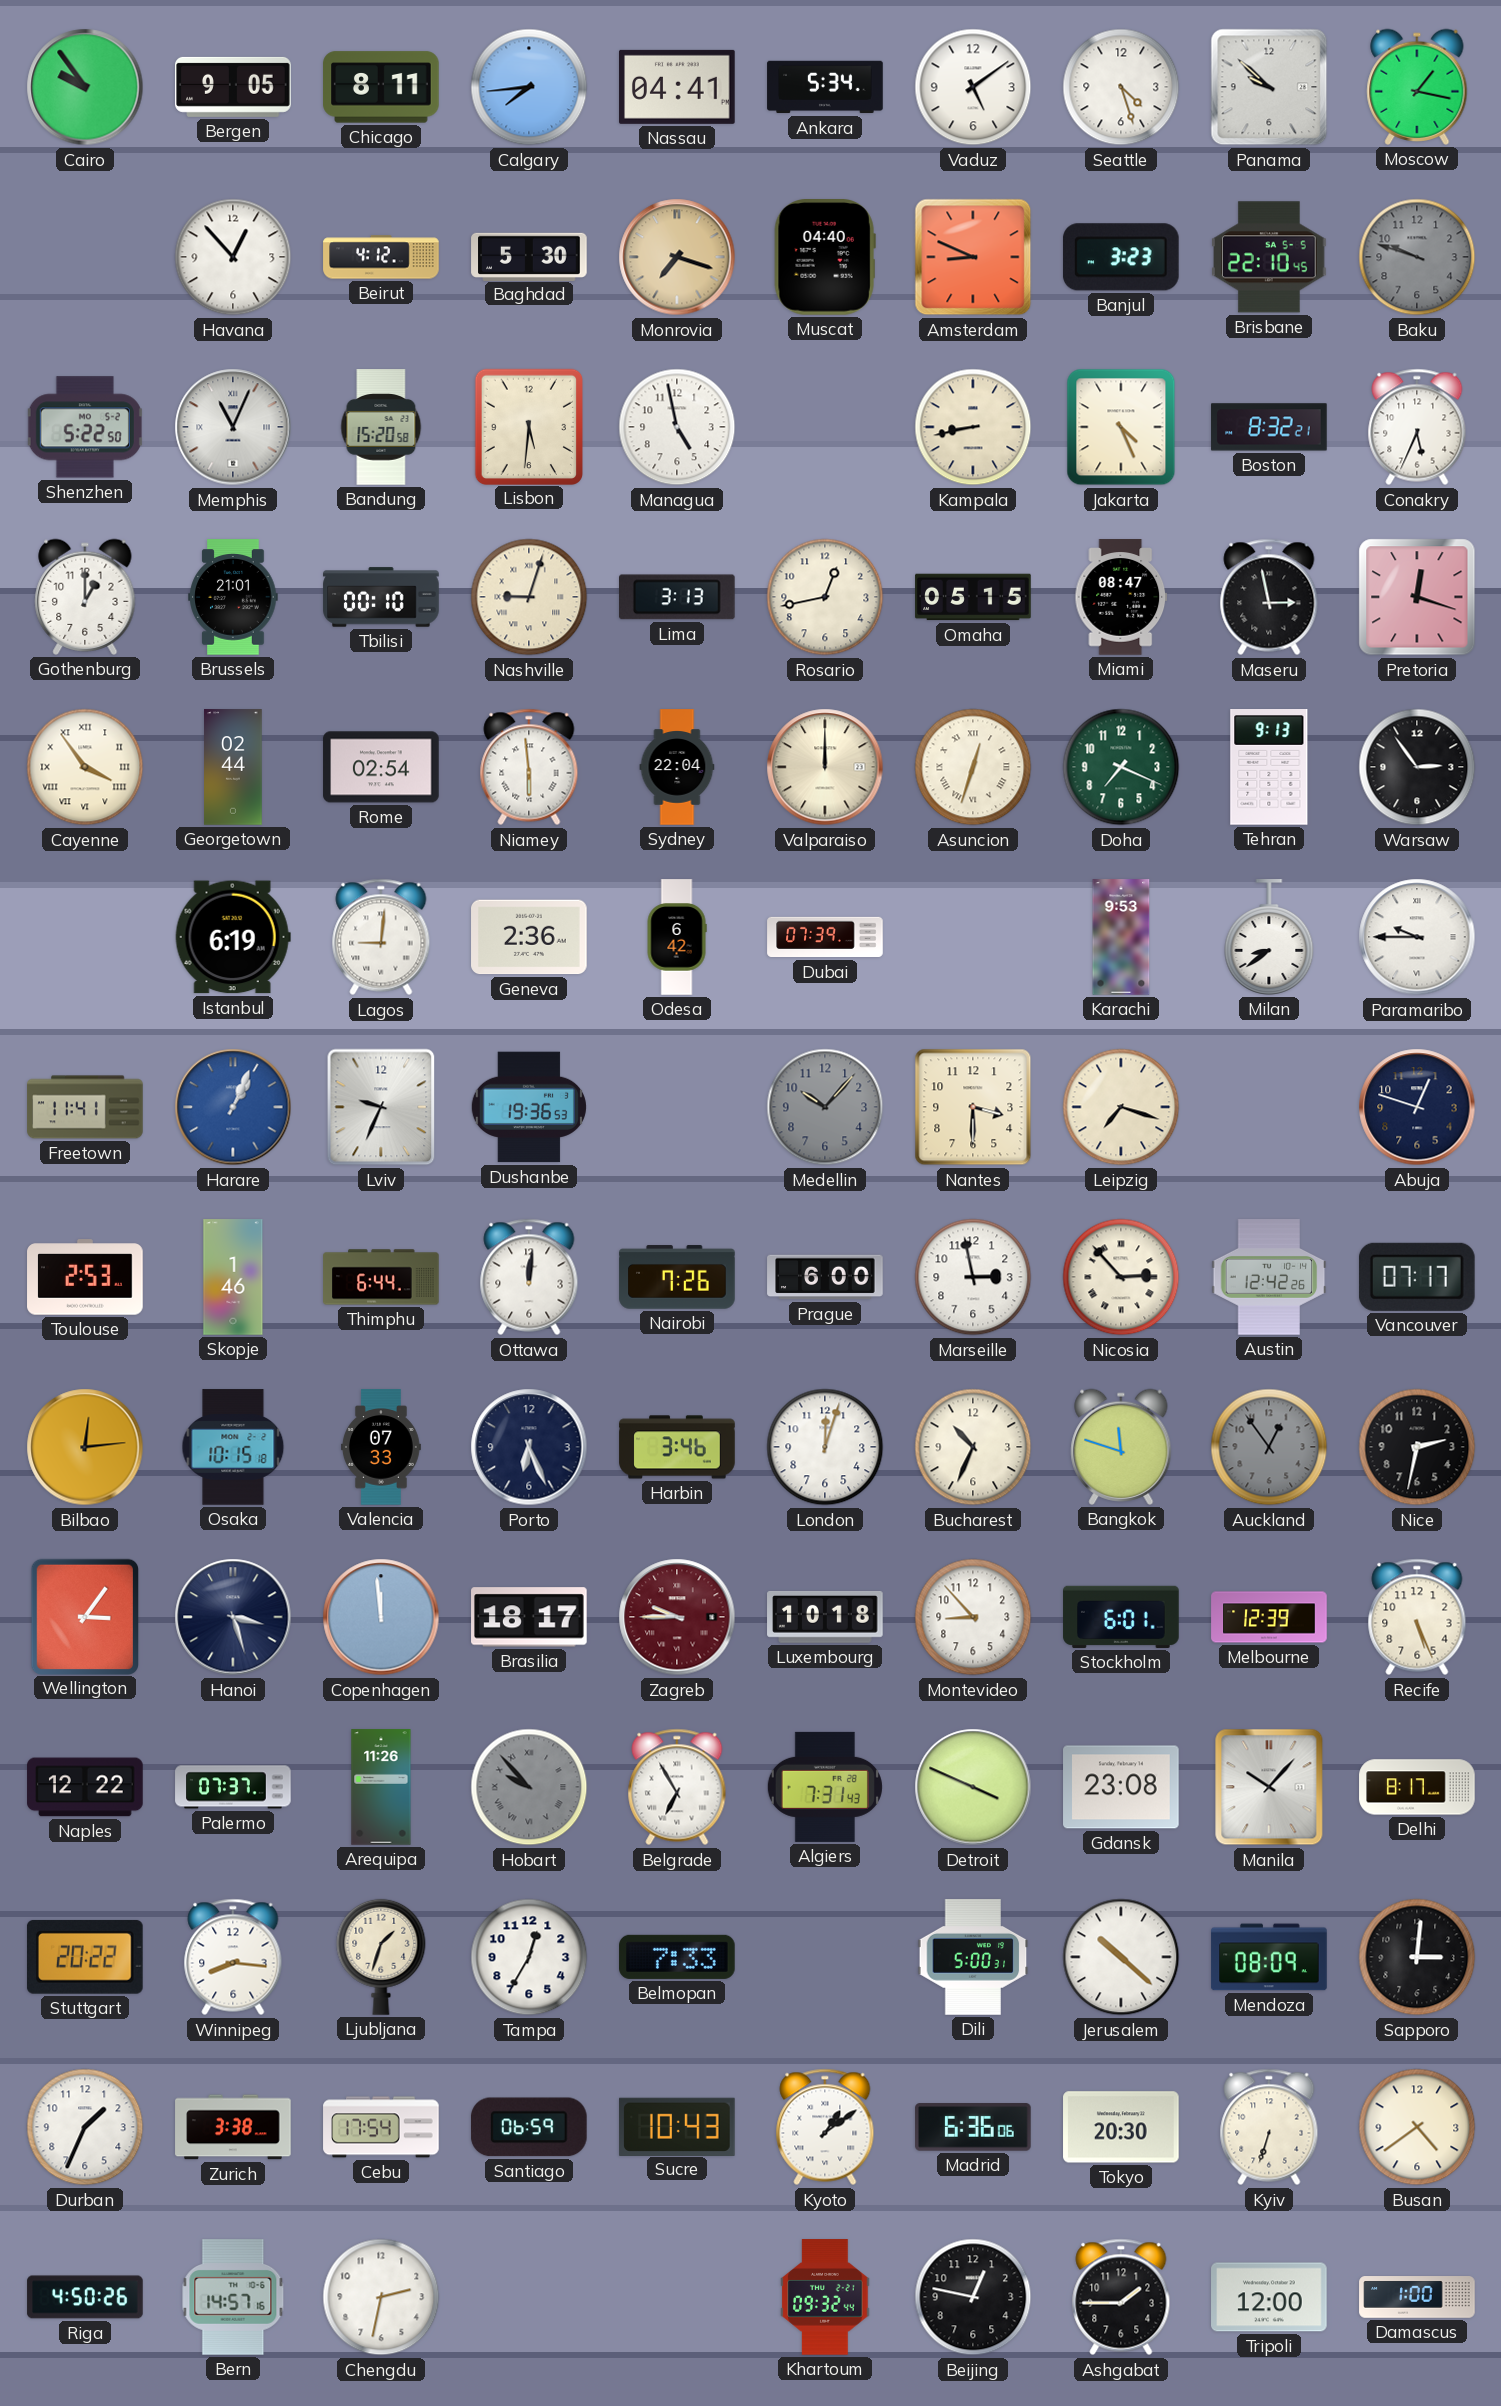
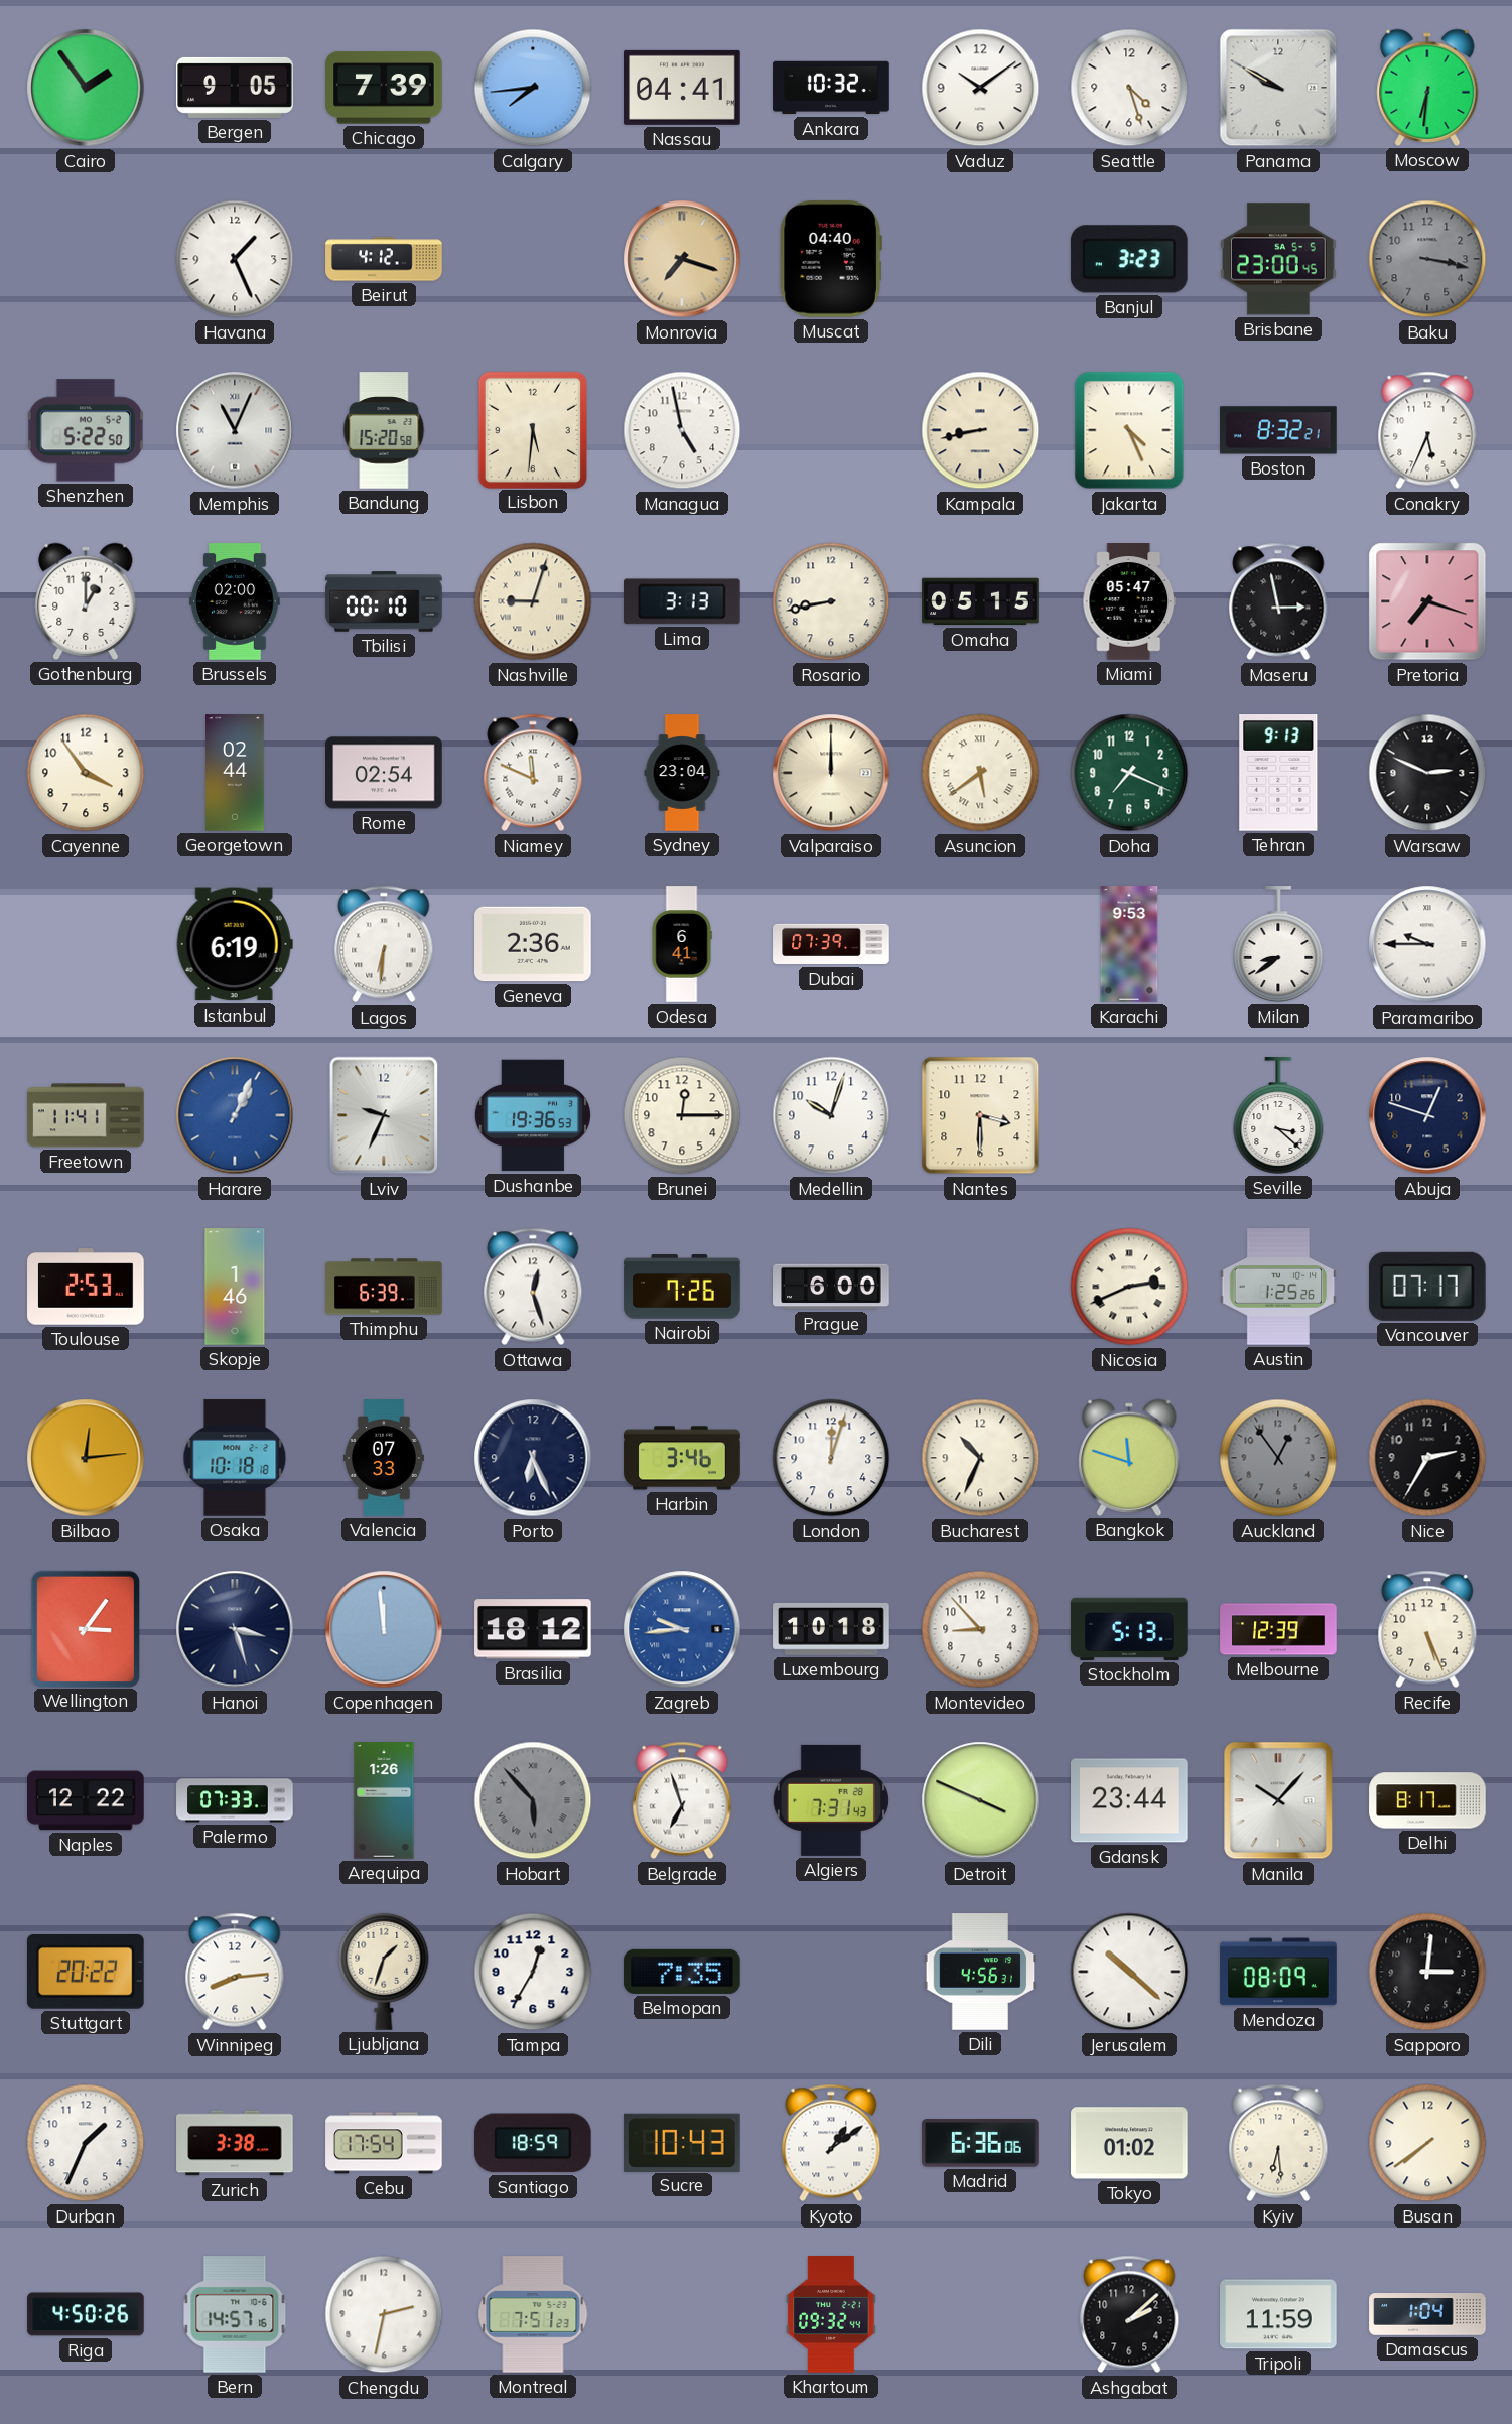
Cairo: 9:54 -> 1:54
Chicago: 8:11 -> 7:39
Ankara: 5:34 -> 10:32
Vaduz: 5:09 -> 10:09
Panama: 9:52 -> 9:50
Moscow: 1:17 -> 6:31
Havana: 12:53 -> 1:26
Baghdad: 5:30 -> none
Amsterdam: 8:49 -> none
Brisbane: 22:10 -> 23:00
Baku: 9:48 -> 3:17
Brussels: 21:01 -> 02:00
Rosario: 12:43 -> 8:43
Miami: 08:47 -> 05:47
Pretoria: 12:18 -> 7:18
Cayenne numerals: Roman -> Arabic
Niamey: 5:59 -> 11:49
Sydney: 22:04 -> 23:04
Asuncion: 12:33 -> 5:39
Warsaw: 2:54 -> 2:49
Lagos: 9:01 -> 6:31
Odesa: 6:42 -> 6:41
Brunei: none -> 12:15
Medellin: 10:07 -> 10:03
Medellin dial: grey -> white
Leipzig: 7:18 -> none
Seville: none -> 3:22
Thimphu: 6:44 -> 6:39
Ottawa: 12:01 -> 12:27
Marseille: 2:58 -> none
Nicosia: 2:53 -> 2:41
Austin: 12:42 -> 1:25
Osaka: 10:15 -> 10:18
Nice: 2:32 -> 2:35
Brasilia: 18:17 -> 18:12
Zagreb: 9:45 -> 9:44
Zagreb dial: burgundy -> blue
Stockholm: 6:01 -> 5:13
Palermo: 07:37 -> 07:33
Arequipa: 11:26 -> 1:26
Hobart: 9:53 -> 5:53
Belgrade: 6:55 -> 6:57
Gdansk: 23:08 -> 23:44
Winnipeg: 8:16 -> 8:14
Belmopan: 7:33 -> 7:35
Dili: 5:00 -> 4:56
Santiago: 06:59 -> 18:59
Tokyo: 20:30 -> 01:02
Kyiv: 6:33 -> 6:29
Busan: 4:39 -> 7:39
Montreal: none -> 7:51
Beijing: 12:47 -> none
Ashgabat: 1:45 -> 2:08
Tripoli: 12:00 -> 11:59
Damascus: 1:00 -> 1:04
